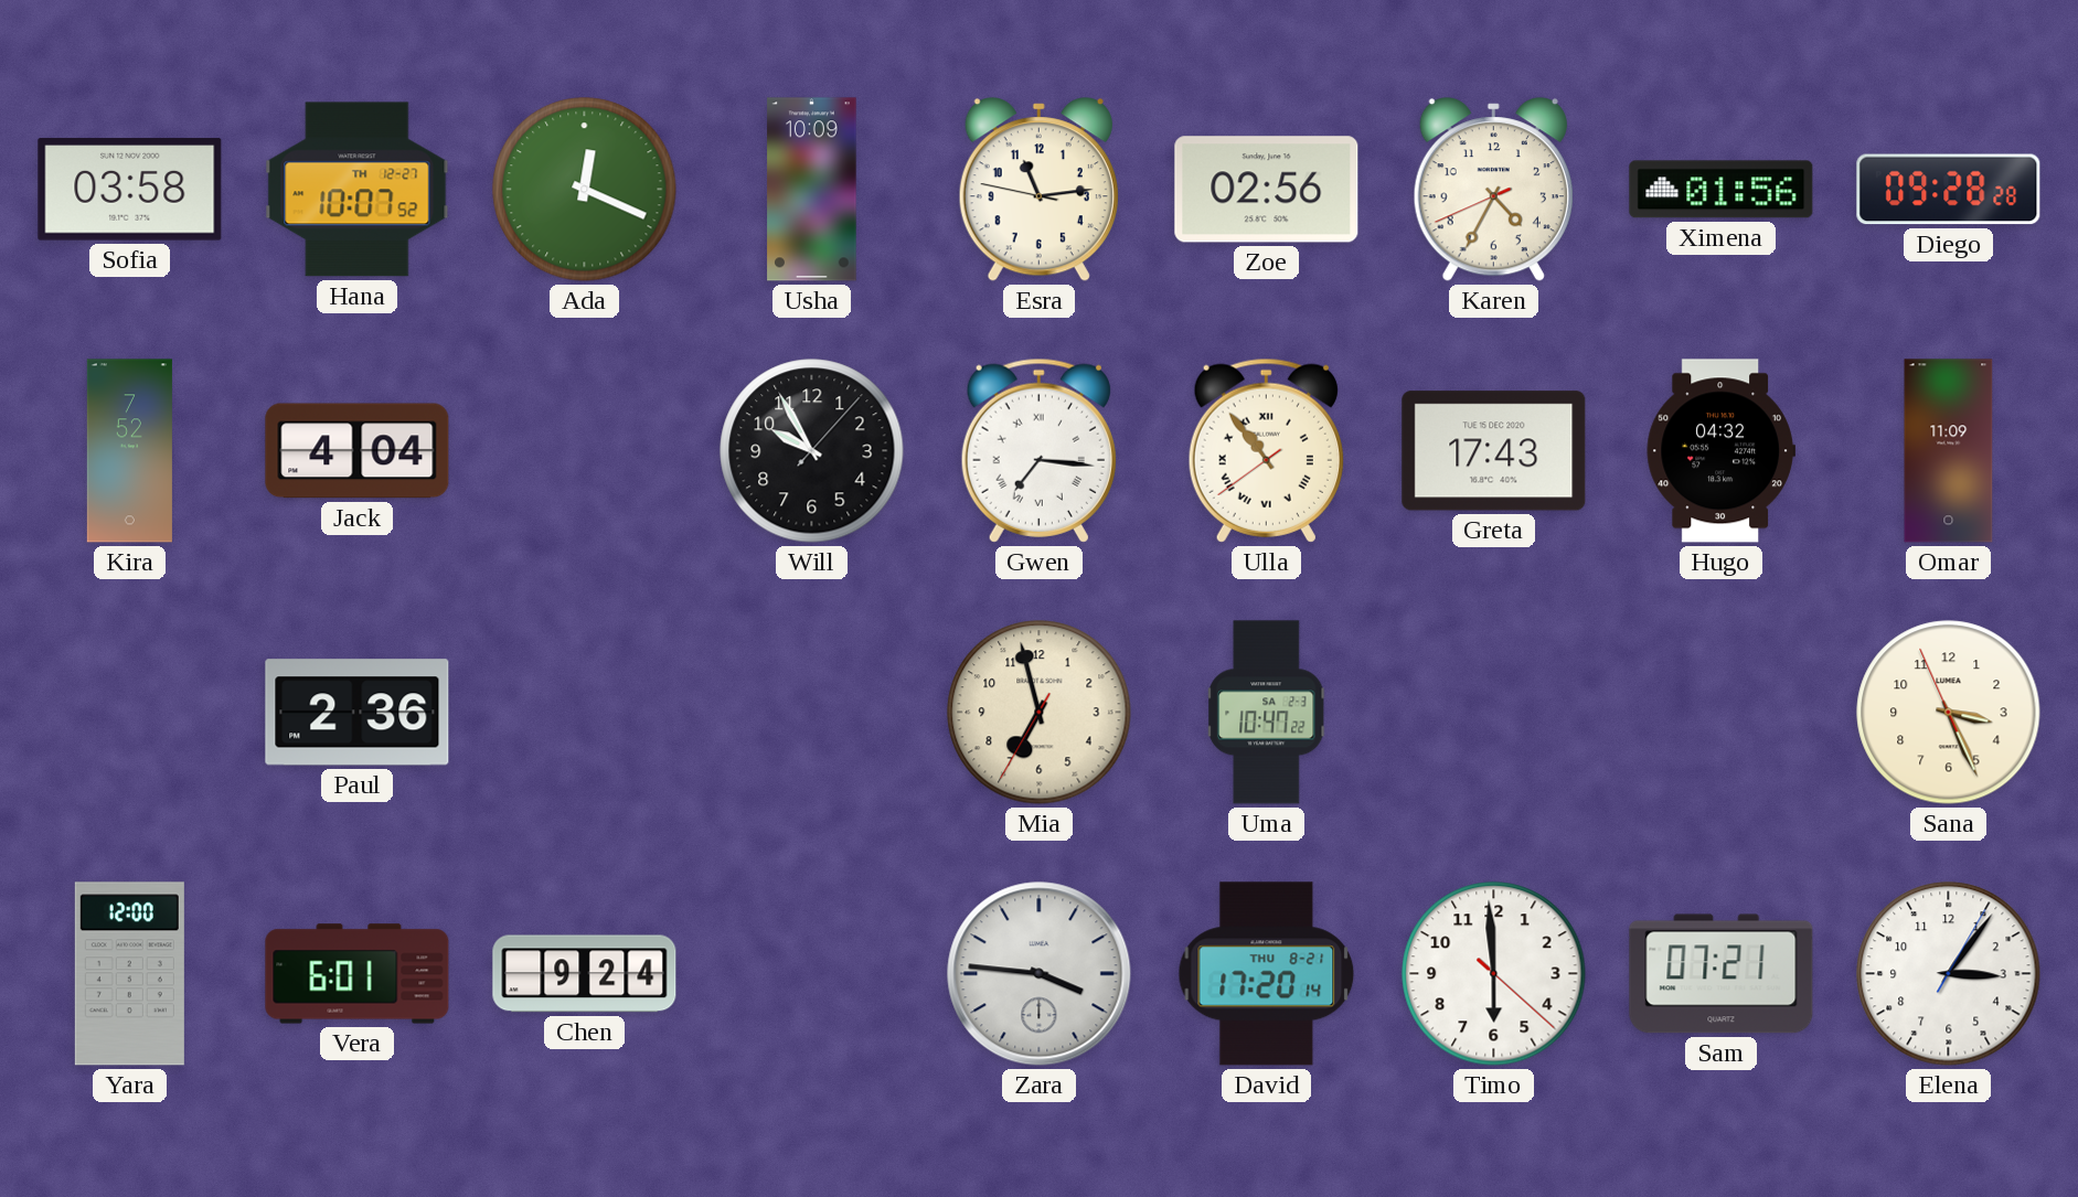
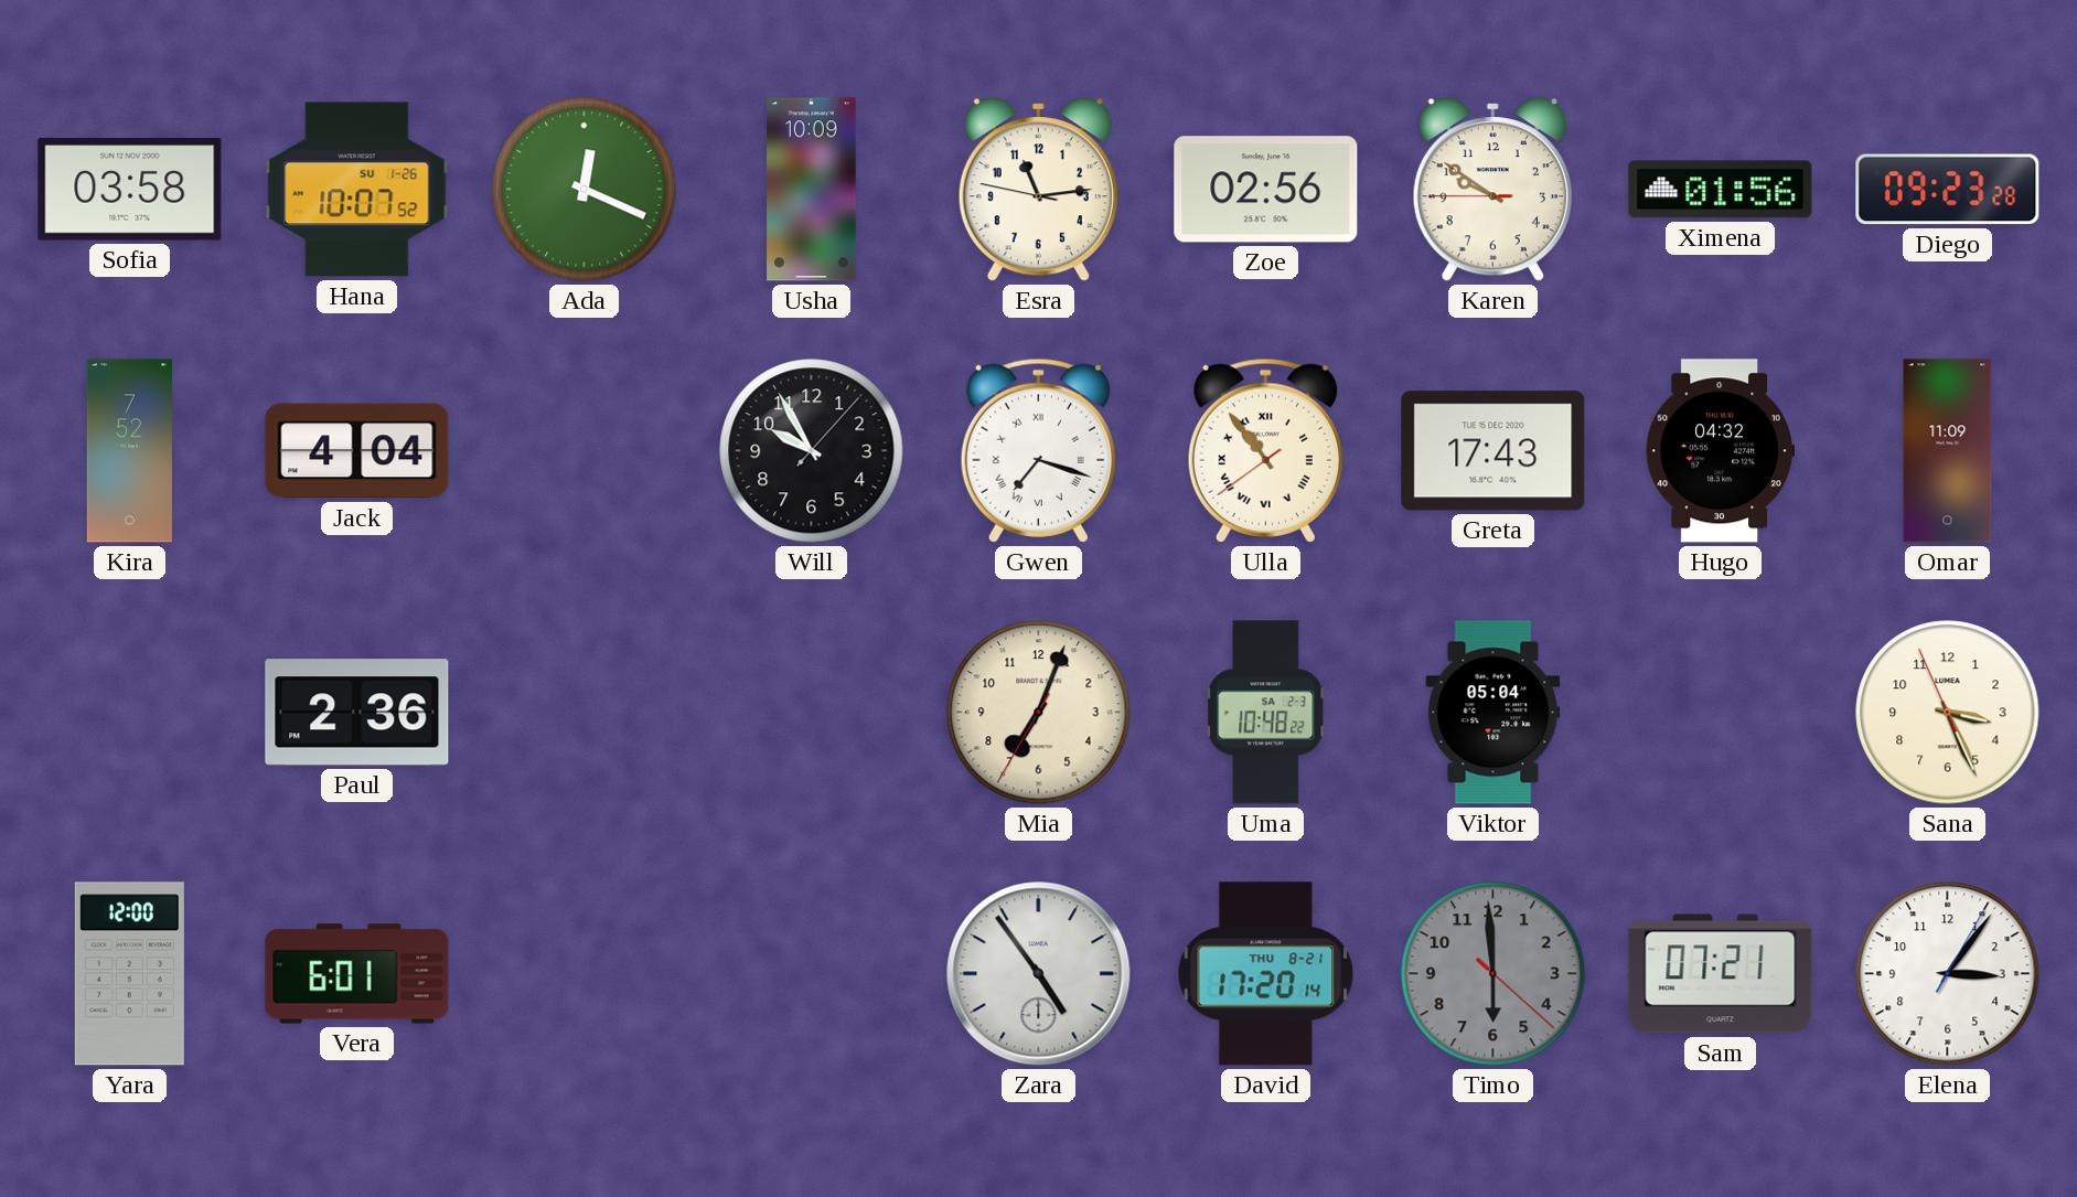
Hana date: TH 12-27 -> SU 1-26
Karen: 4:34 -> 9:50
Diego: 09:28 -> 09:23
Gwen: 7:16 -> 7:18
Mia: 6:57 -> 7:03
Uma: 10:47 -> 10:48
Viktor: none -> 05:04
Chen: 9:24 -> none
Zara: 3:46 -> 4:54
Timo dial: white -> grey
